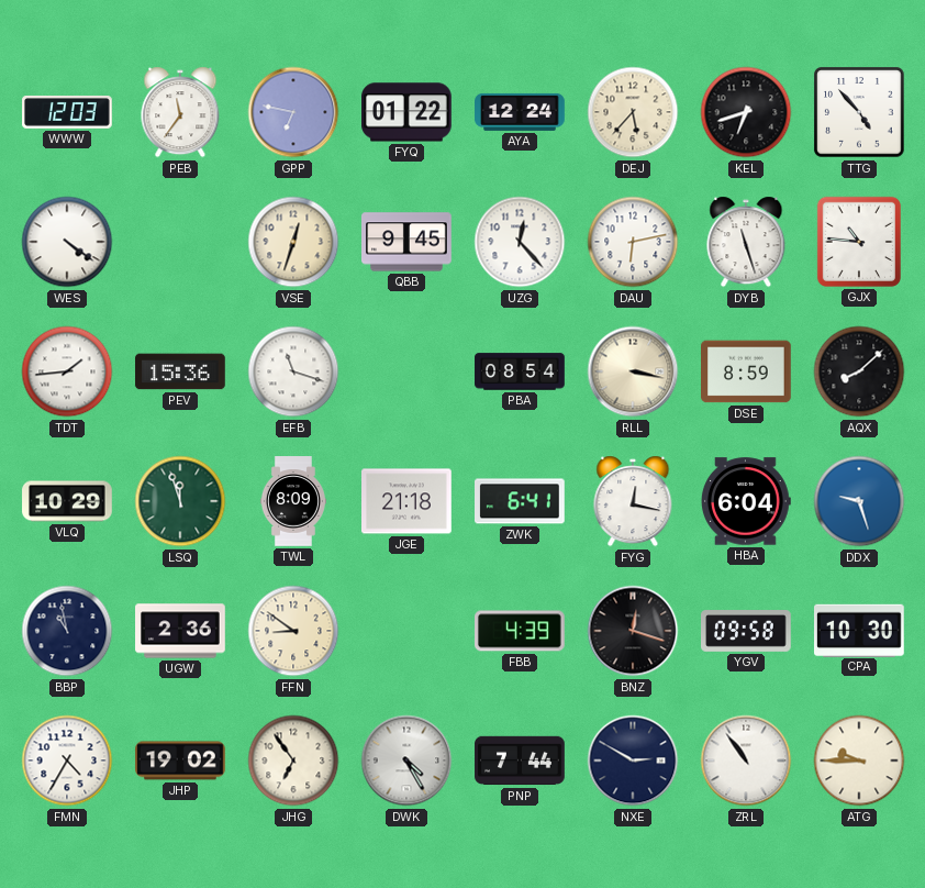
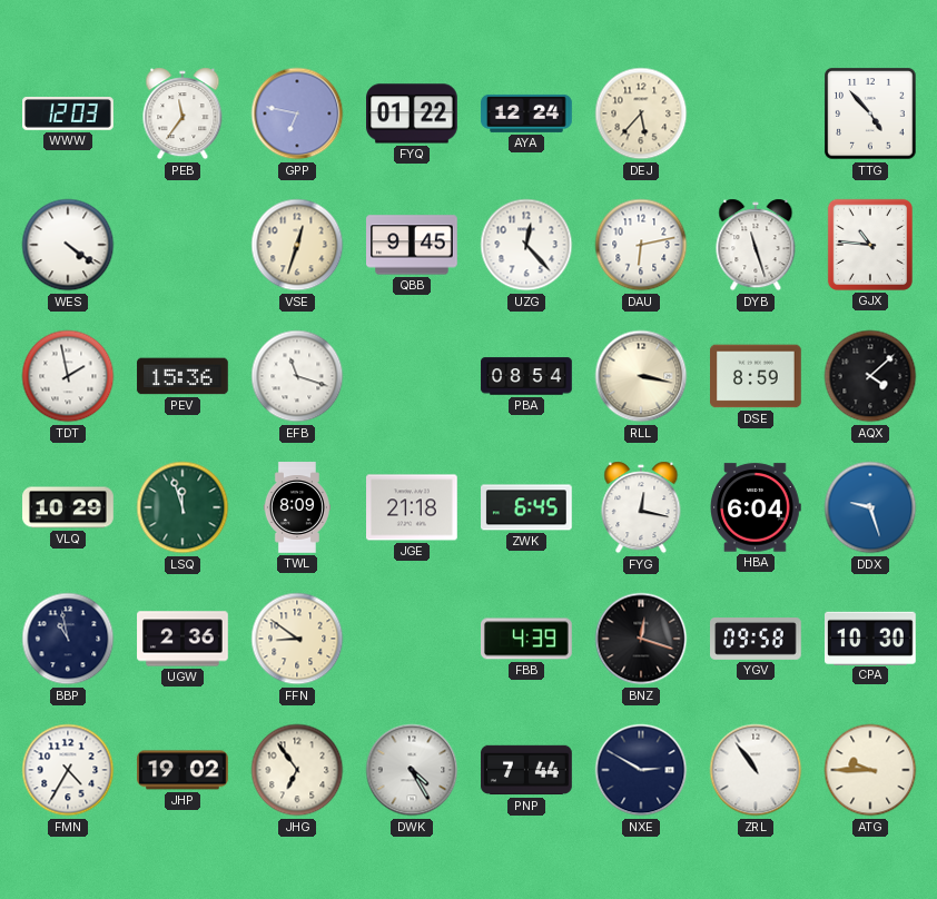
KEL: 6:42 -> none
TDT: 1:44 -> 1:58
AQX: 8:08 -> 4:08
ZWK: 6:41 -> 6:45
